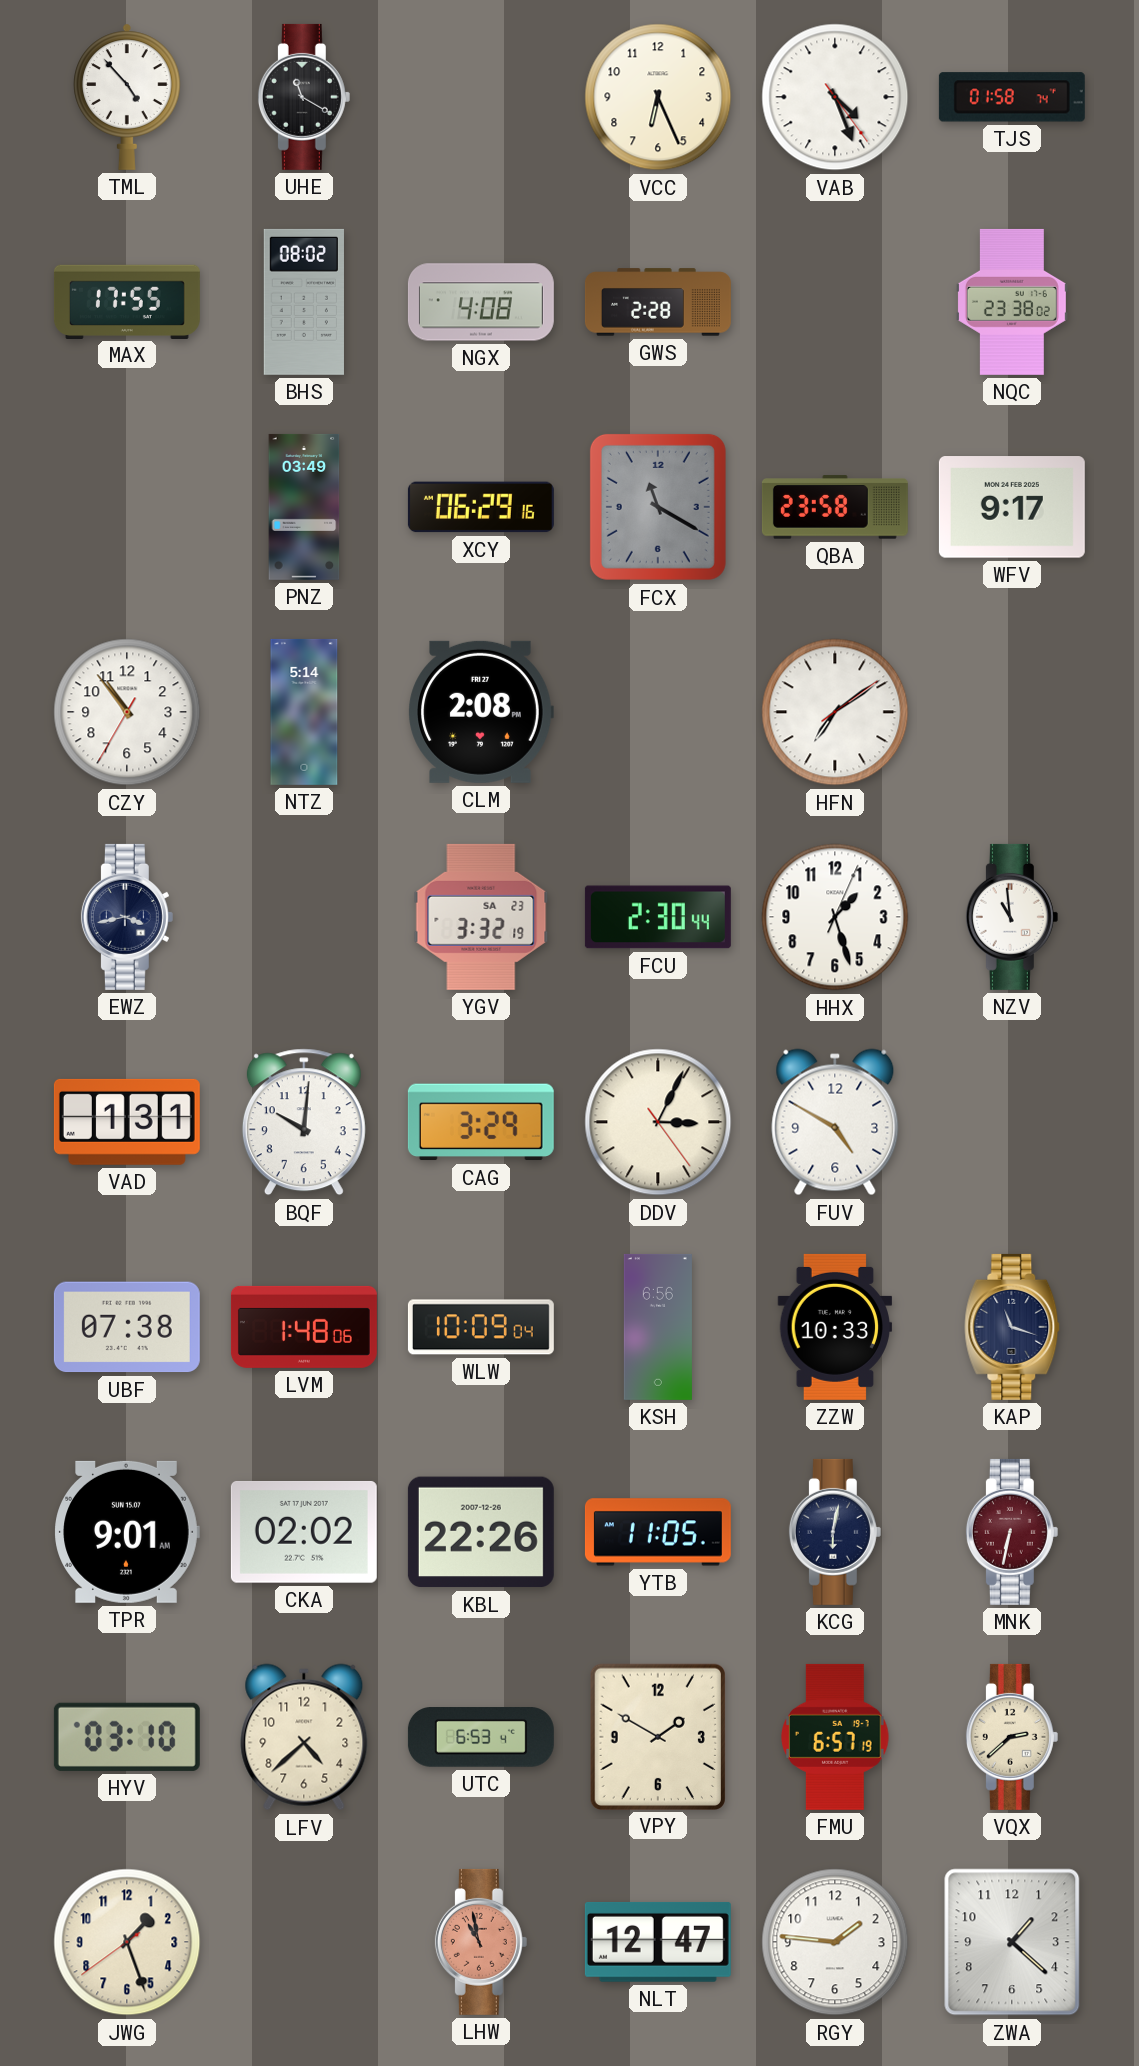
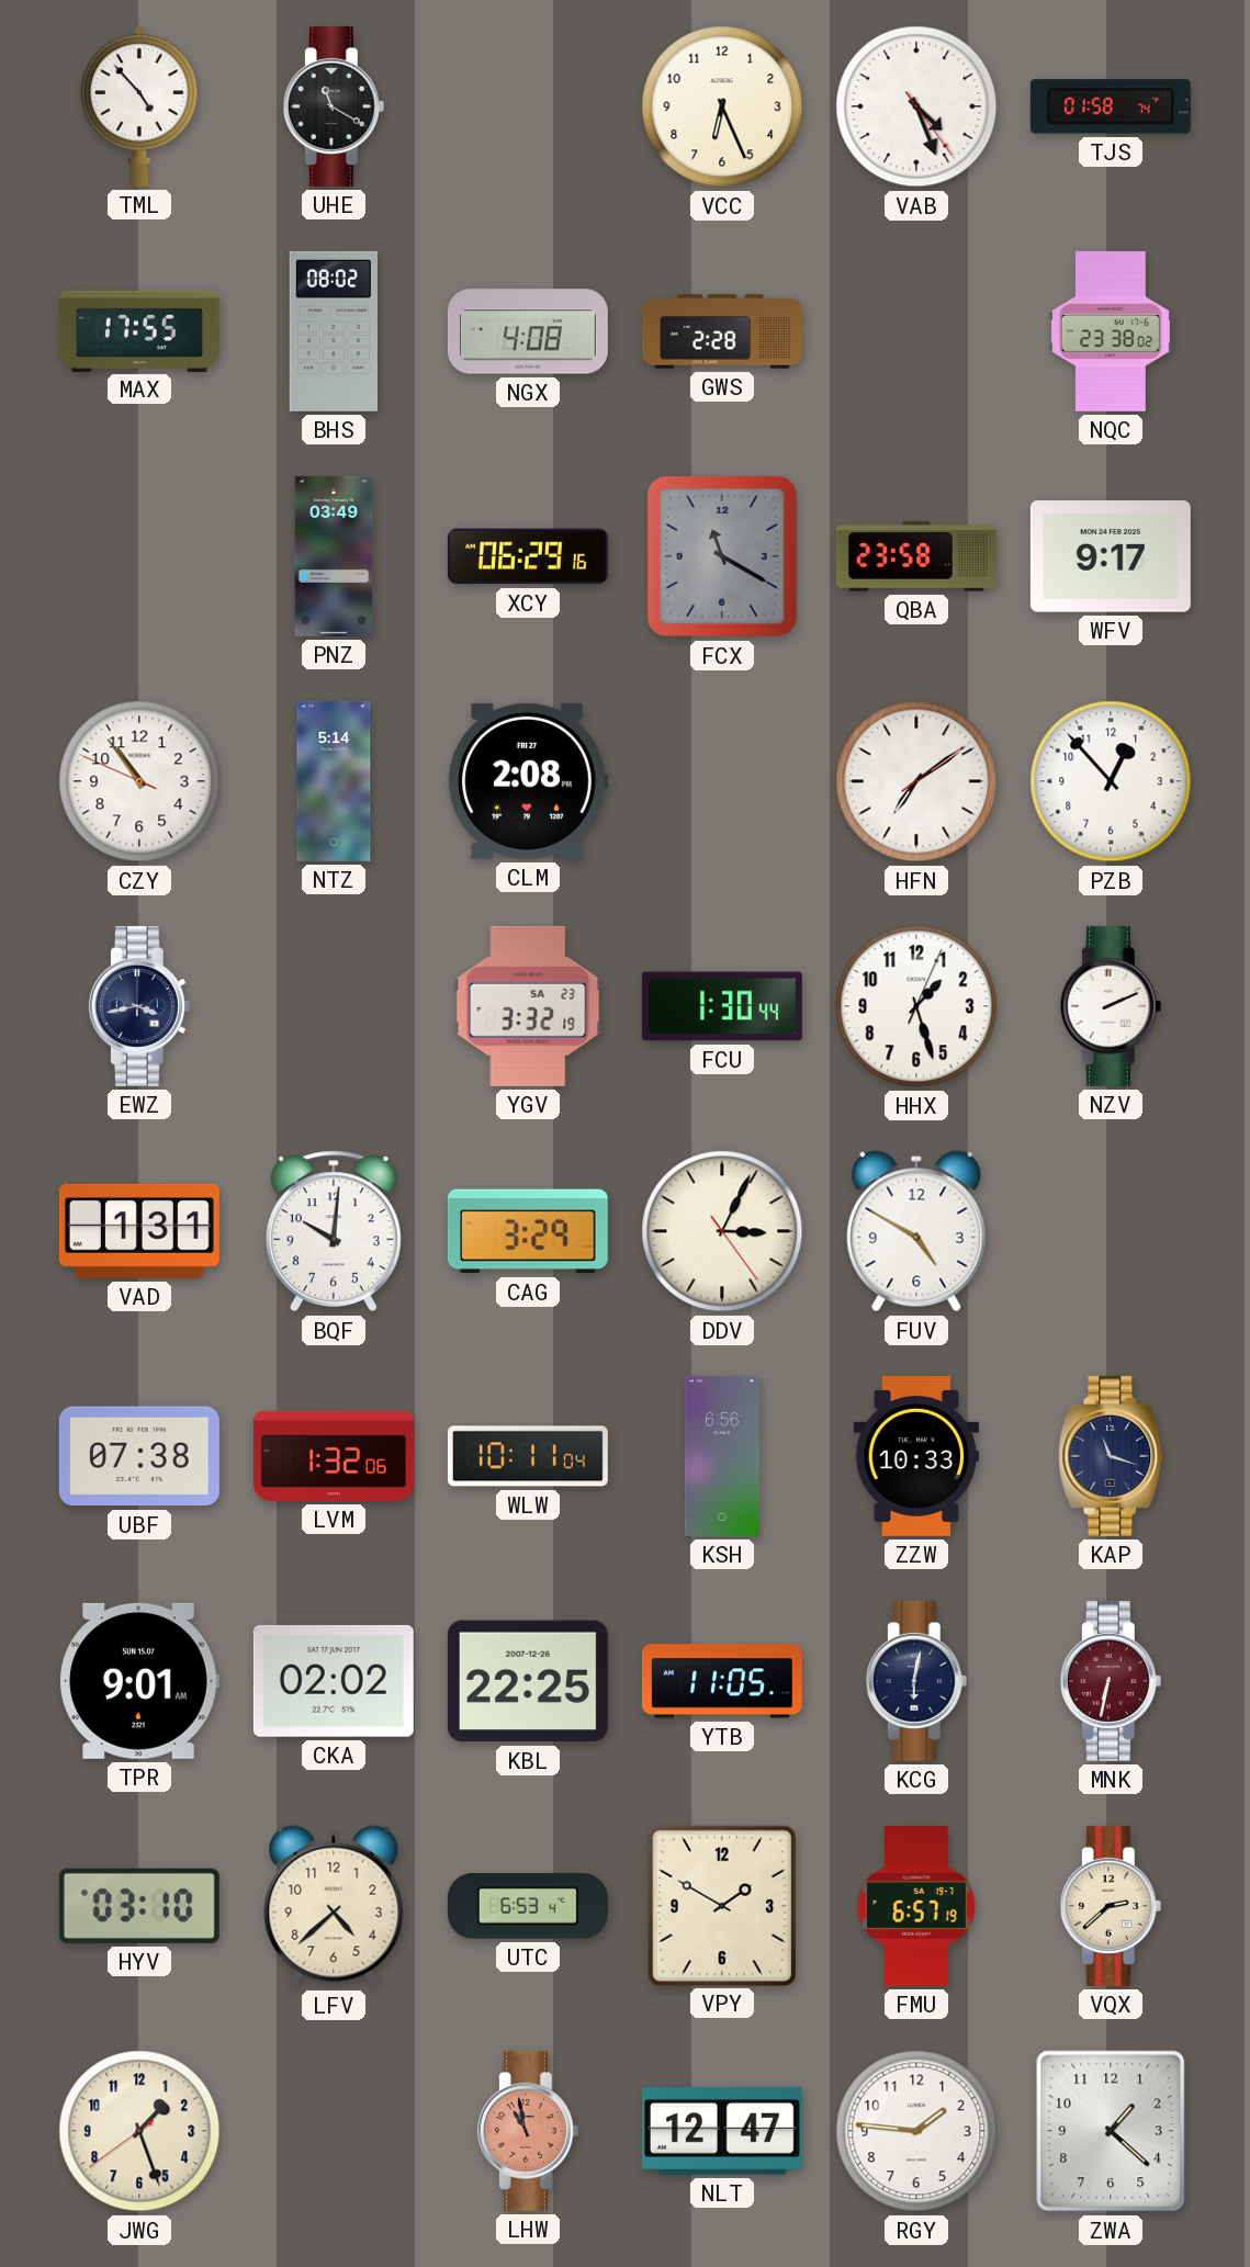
CZY: 10:53:35 -> 10:53:49
PZB: none -> 12:53
FCU: 2:30 -> 1:30
NZV: 10:59 -> 2:11
LVM: 1:48 -> 1:32
WLW: 10:09 -> 10:11
KBL: 22:26 -> 22:25
